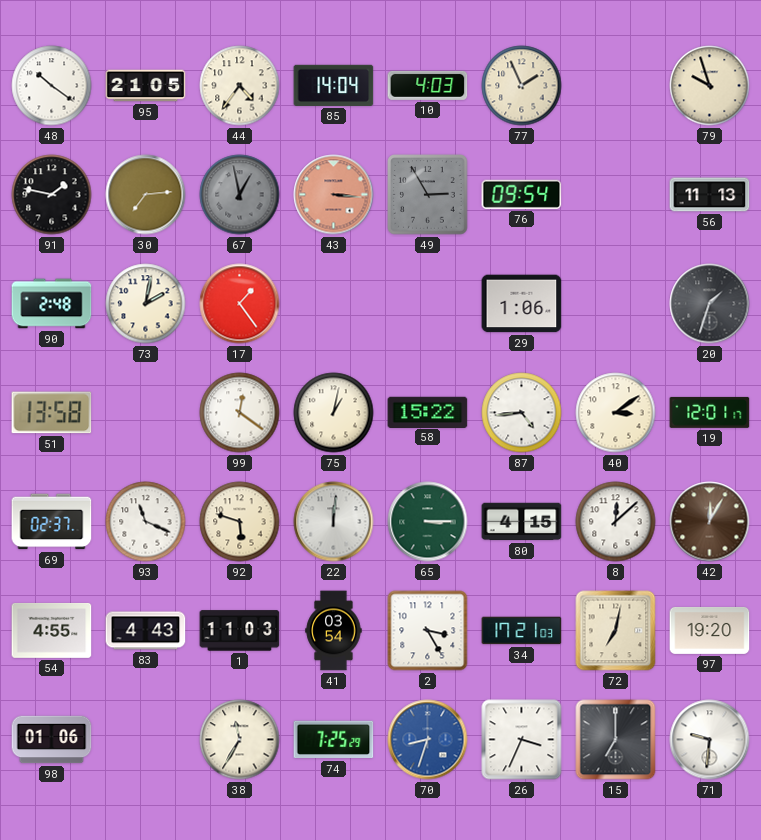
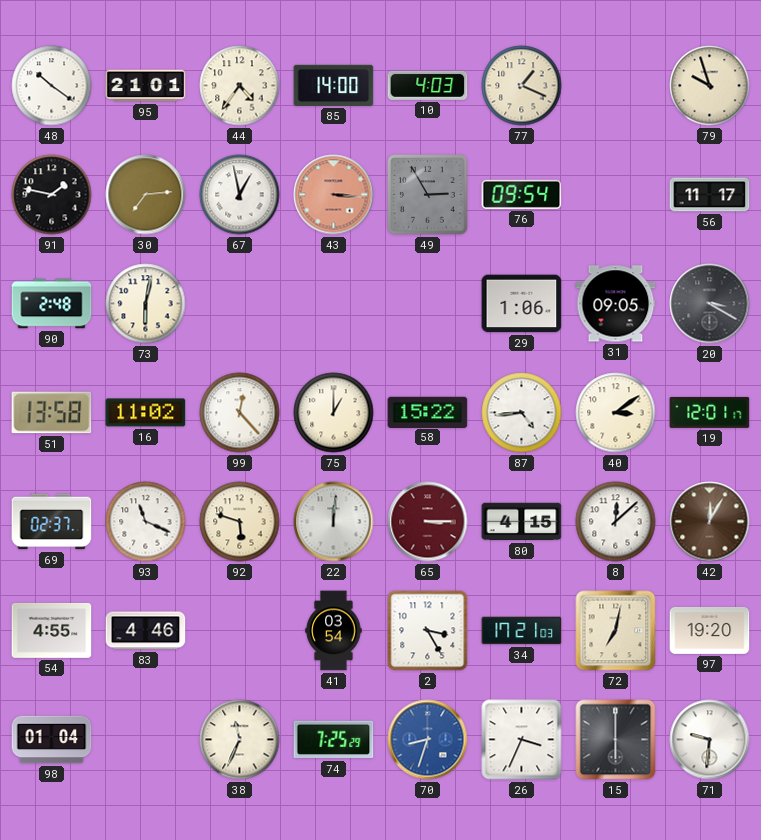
95: 21:05 -> 21:01
85: 14:04 -> 14:00
77: 1:56 -> 1:19
67 dial: grey -> white
56: 11:13 -> 11:17
73: 2:02 -> 6:02
17: 1:24 -> none
31: none -> 09:05
20: 1:33 -> 3:20
16: none -> 11:02
99: 12:21 -> 12:23
75: 1:02 -> 1:00
65 dial: green -> burgundy
83: 4:43 -> 4:46
1: 11:03 -> none
98: 01:06 -> 01:04
38: 11:35 -> 11:34
15: 7:00 -> 6:00
